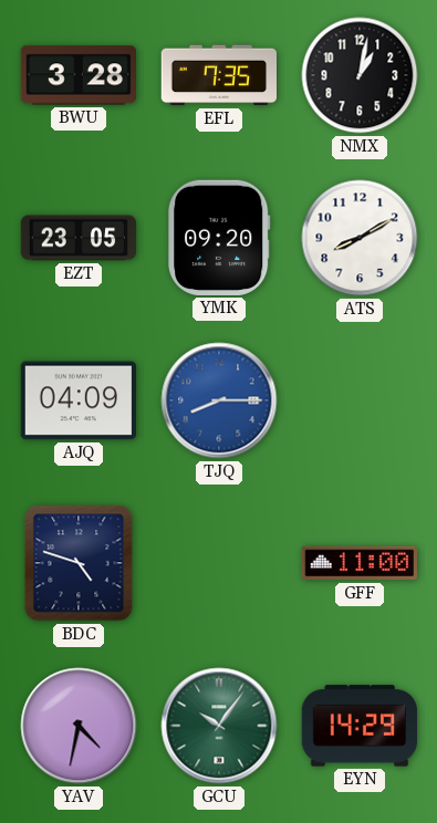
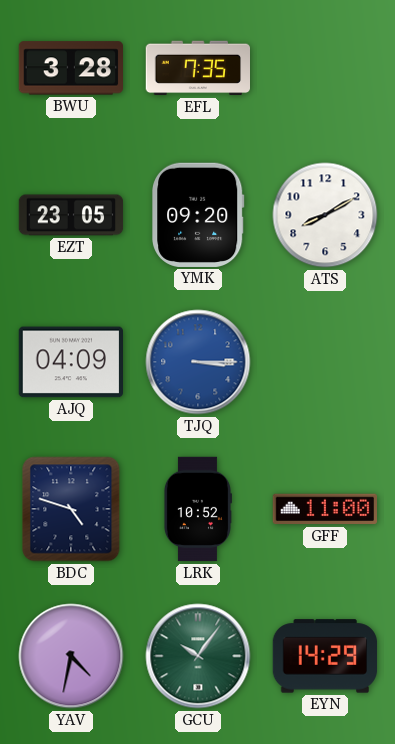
NMX: 1:02 -> none
TJQ: 8:15 -> 3:15
LRK: none -> 10:52
